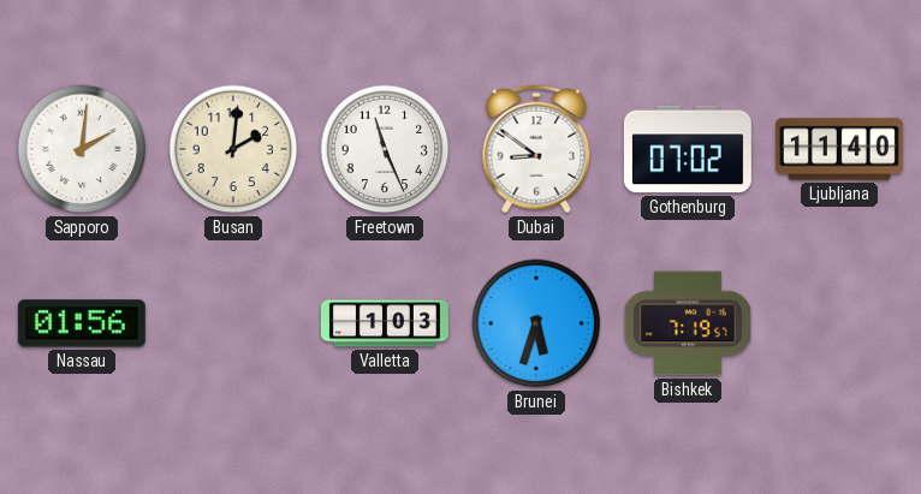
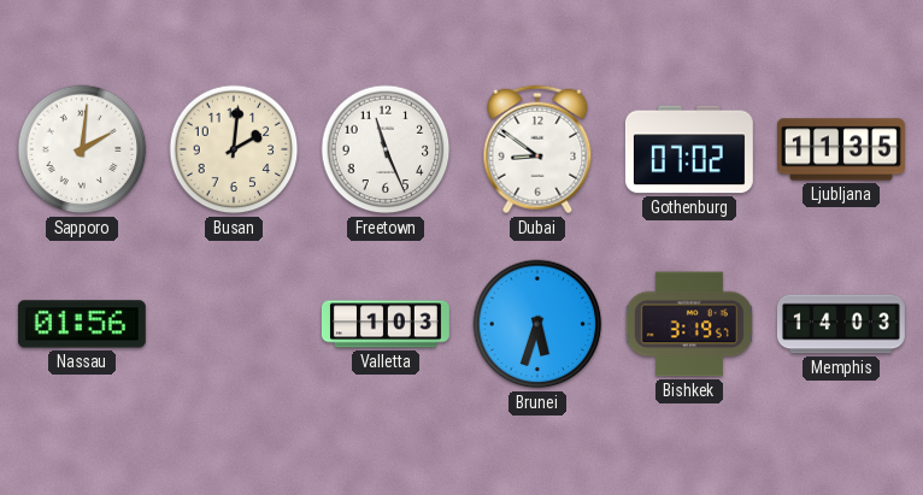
Ljubljana: 11:40 -> 11:35
Bishkek: 7:19 -> 3:19
Memphis: none -> 14:03
